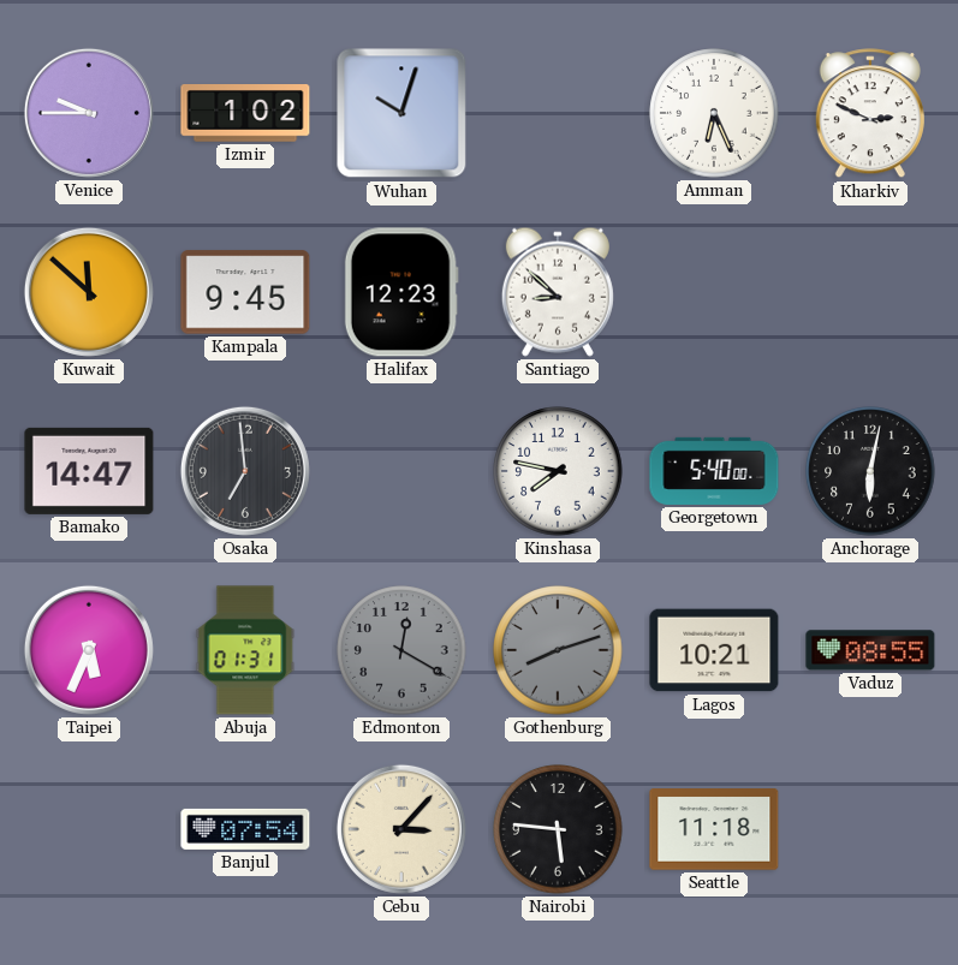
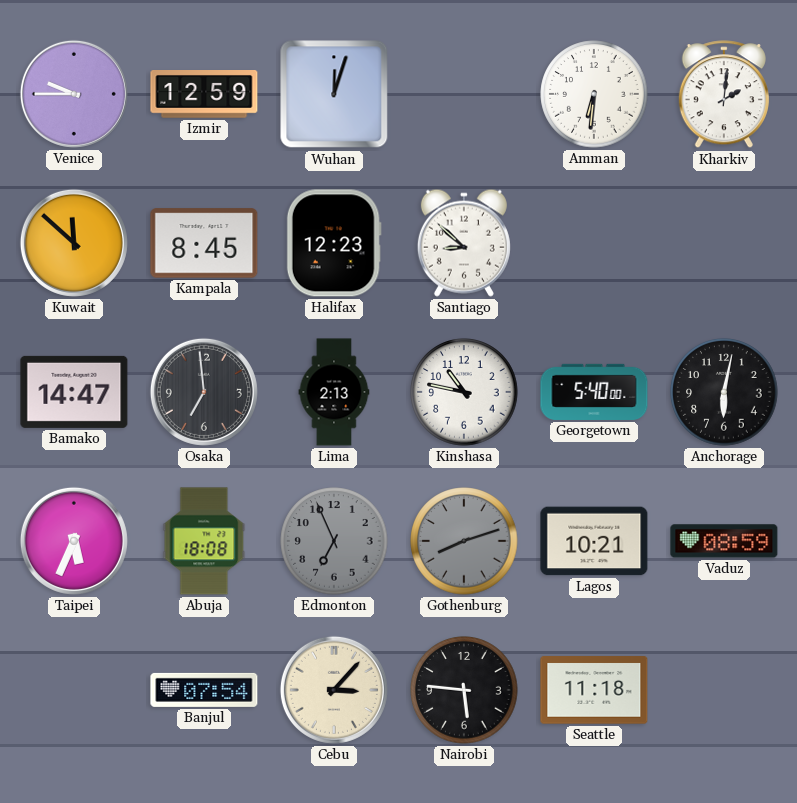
Izmir: 1:02 -> 12:59
Wuhan: 10:03 -> 12:03
Amman: 6:26 -> 6:31
Kharkiv: 2:49 -> 2:01
Kampala: 9:45 -> 8:45
Lima: none -> 2:13
Kinshasa: 7:47 -> 10:47
Abuja: 01:31 -> 18:08
Edmonton: 12:20 -> 6:56
Vaduz: 08:55 -> 08:59
